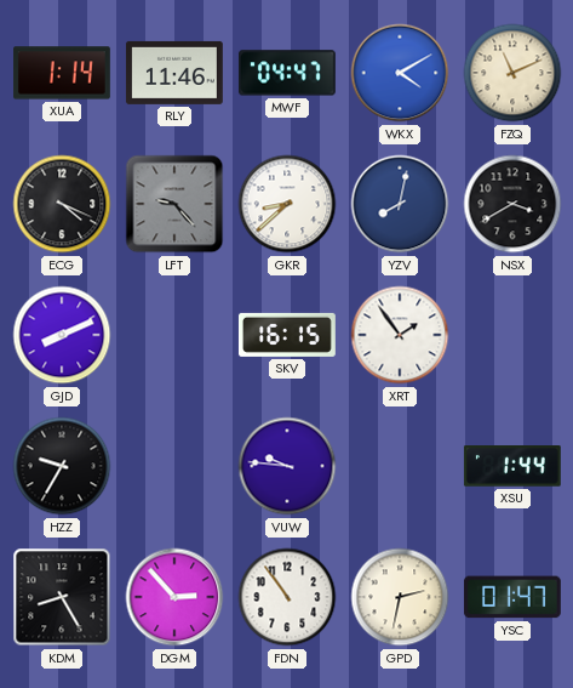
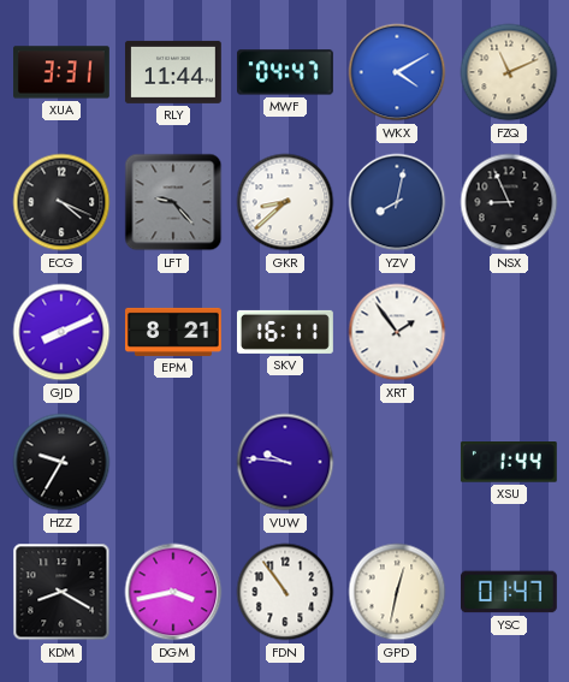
XUA: 1:14 -> 3:31
RLY: 11:46 -> 11:44
NSX: 3:40 -> 8:56
EPM: none -> 8:21
SKV: 16:15 -> 16:11
KDM: 8:25 -> 8:20
DGM: 2:53 -> 3:43
GPD: 2:32 -> 12:32
